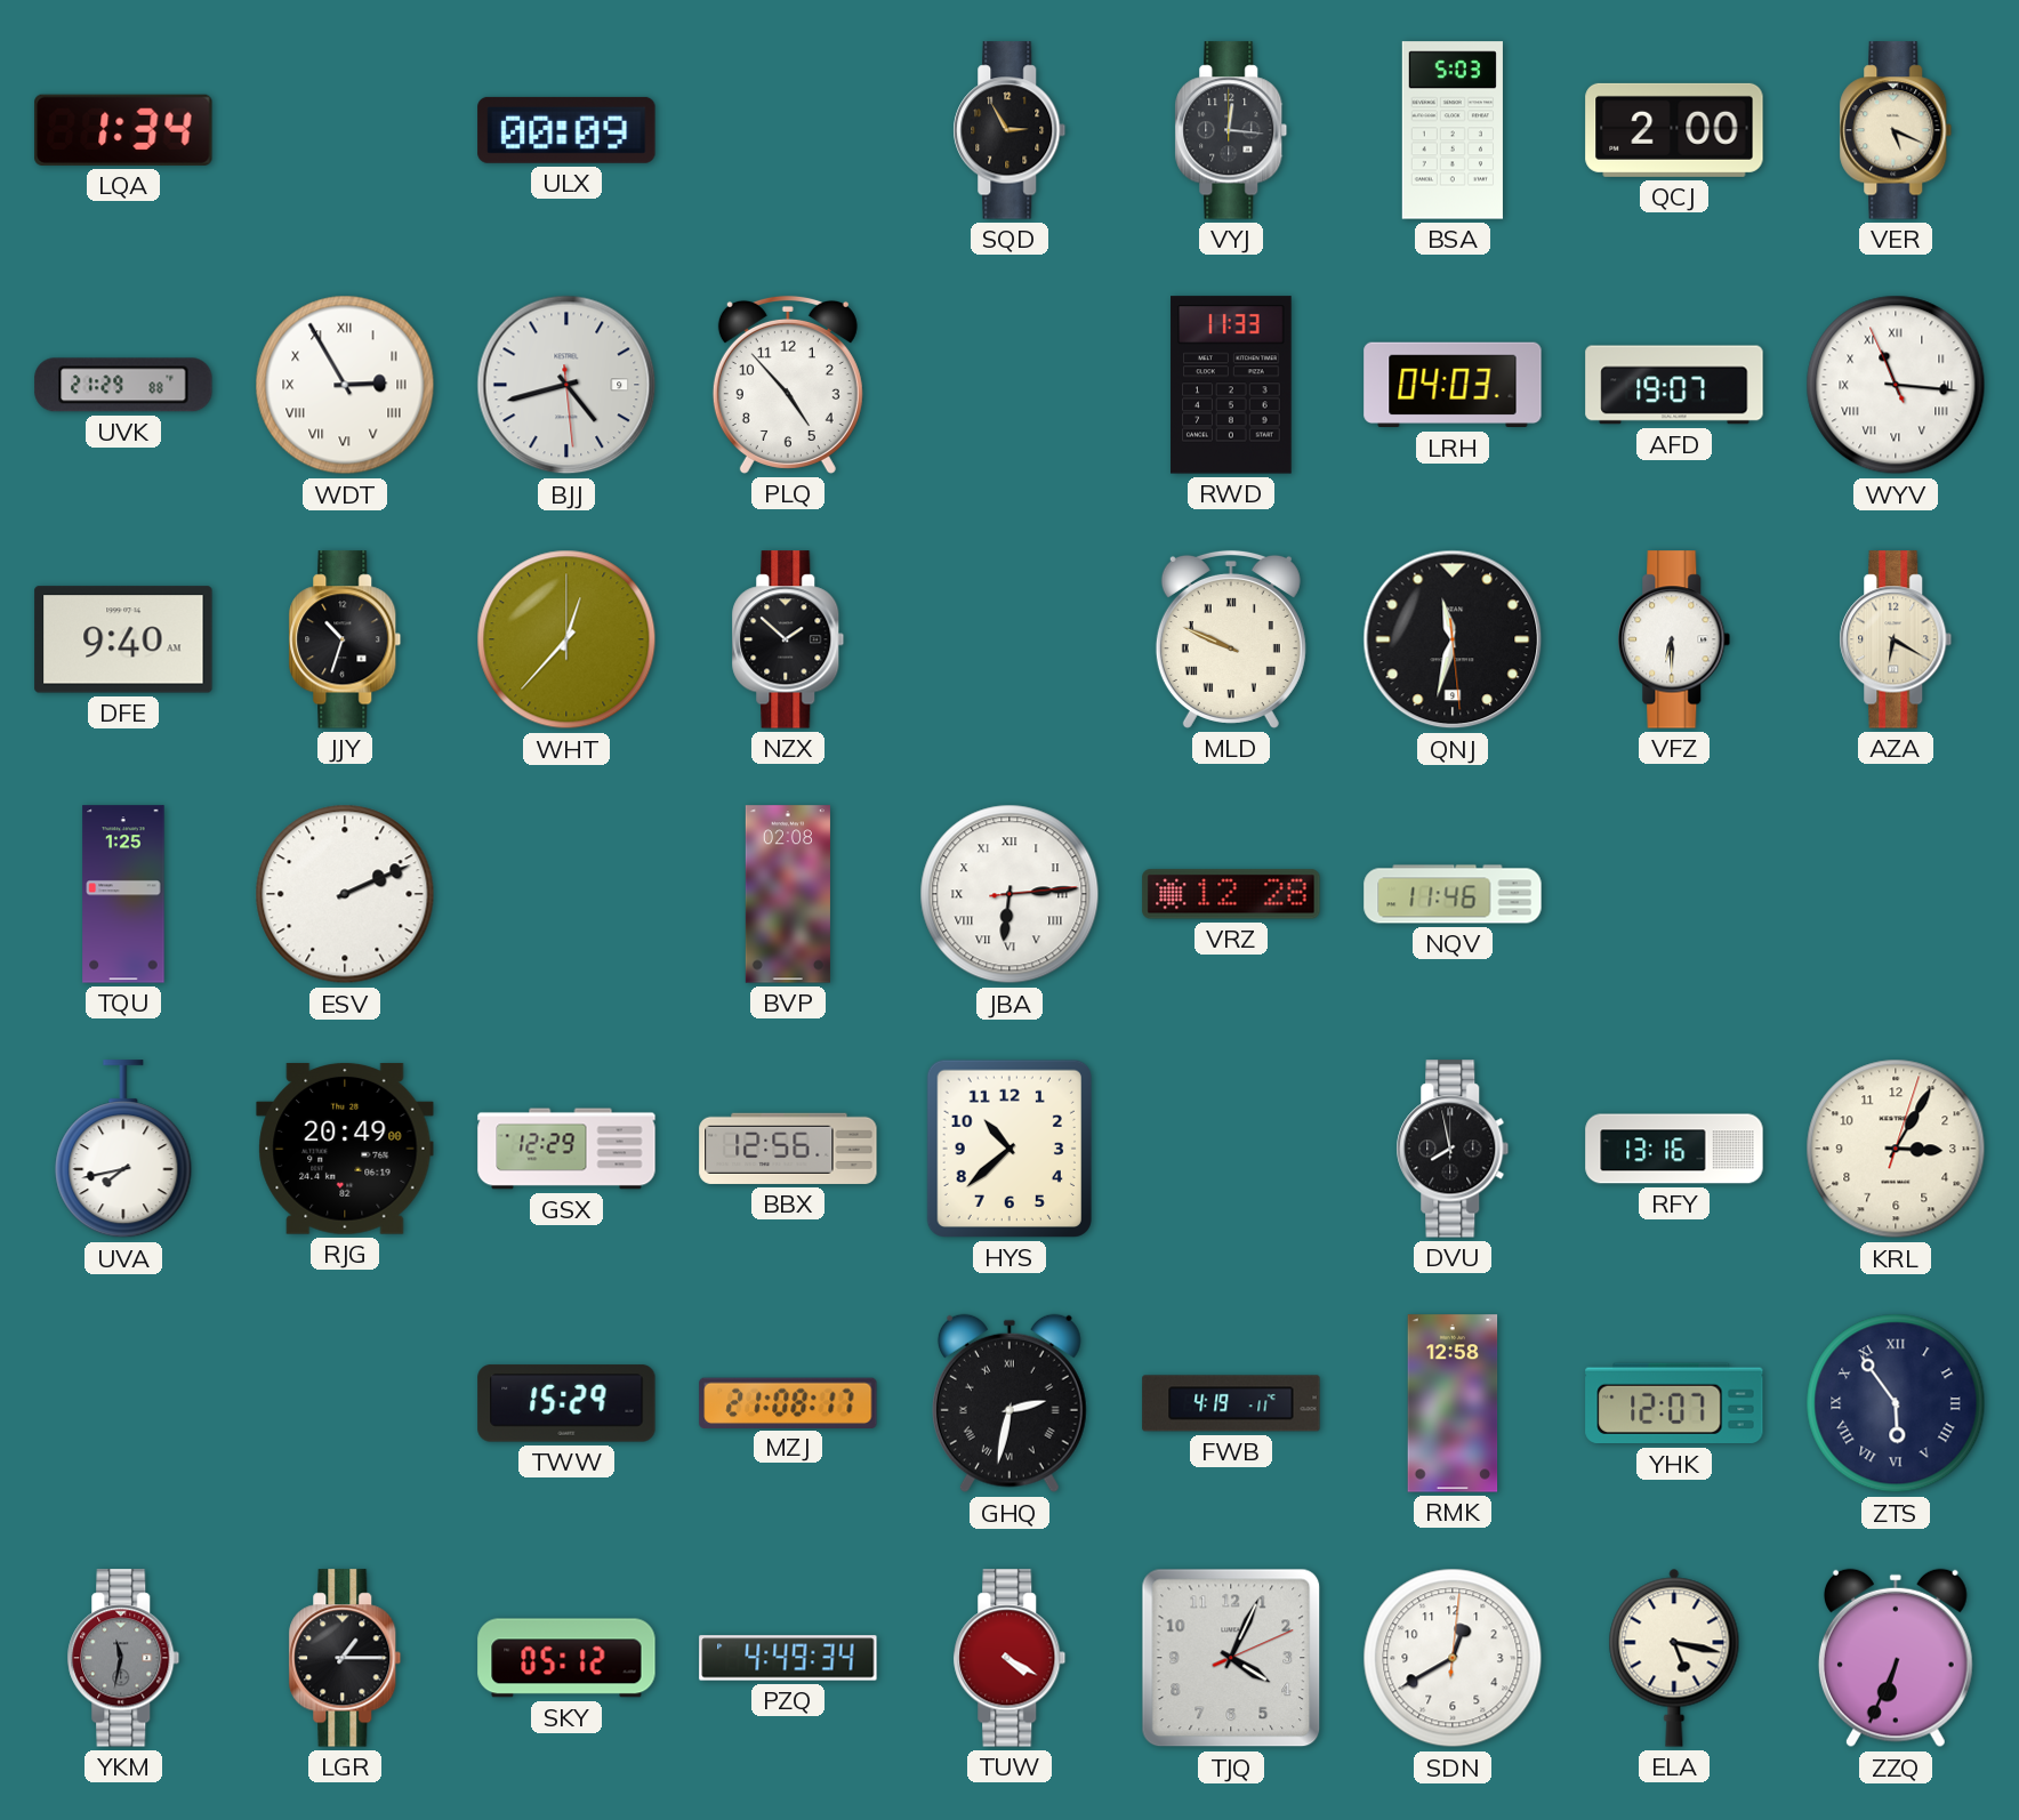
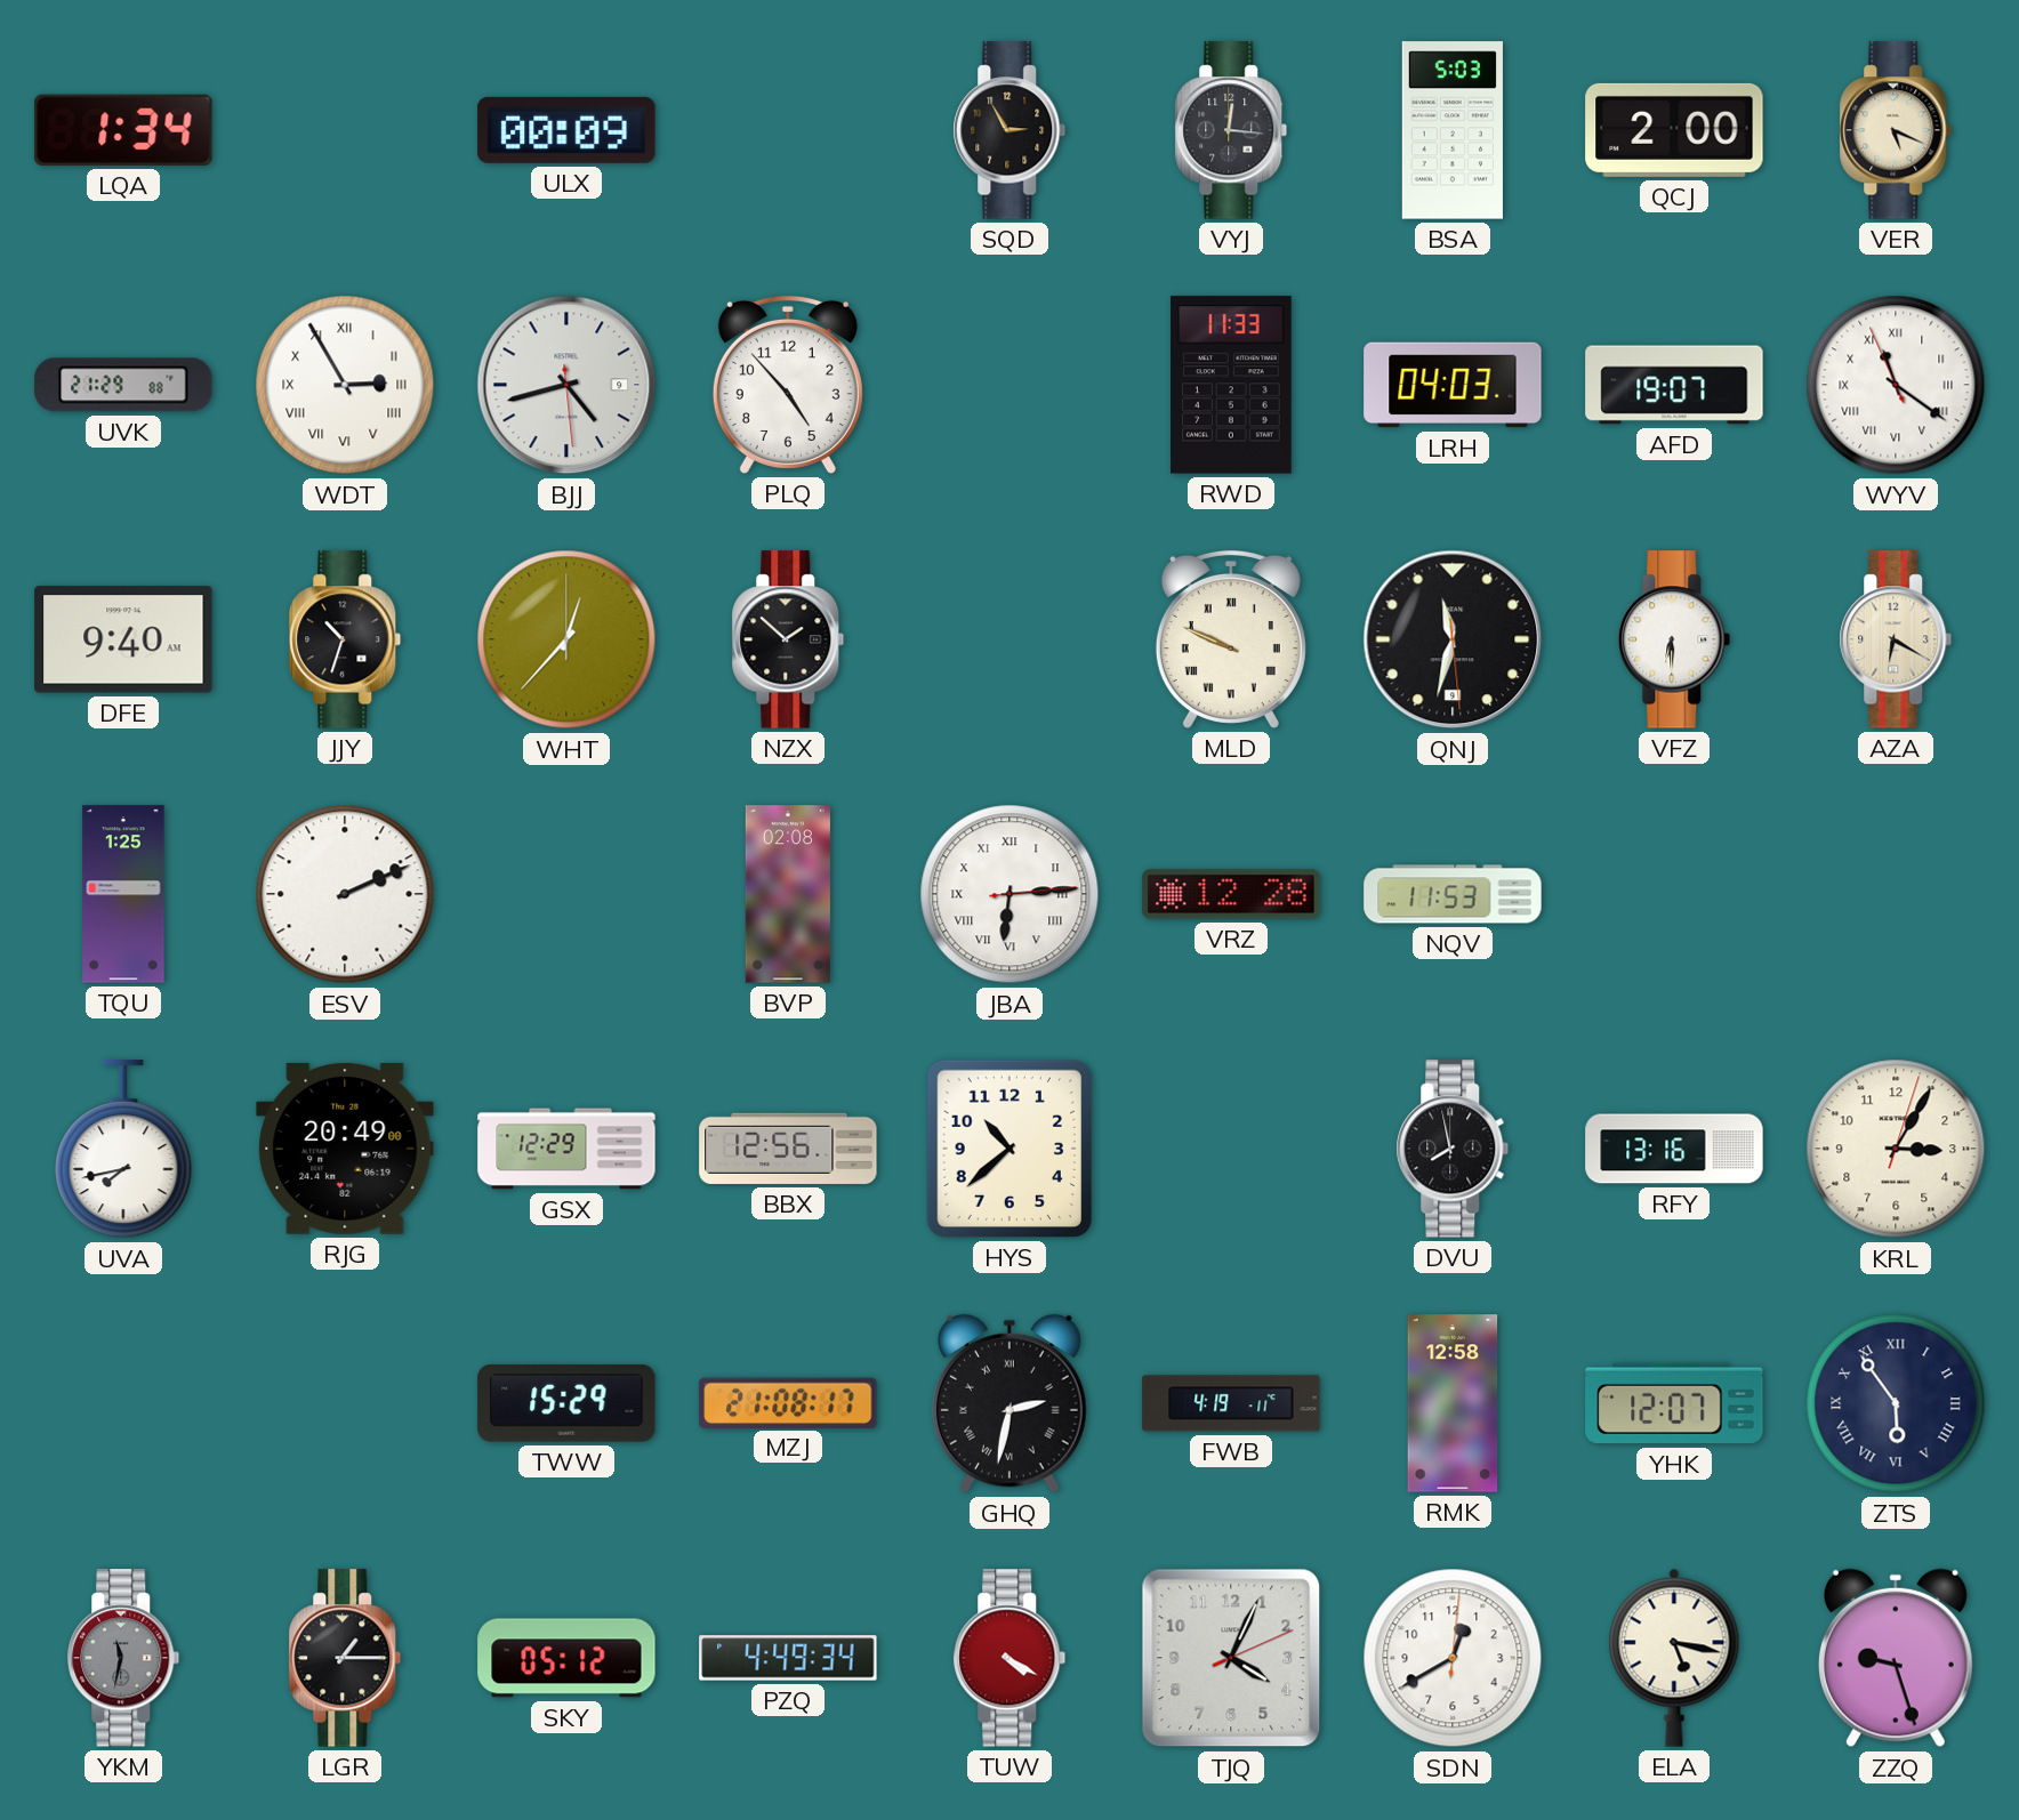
WYV: 11:15 -> 11:20
NQV: 11:46 -> 11:53
ZZQ: 6:34 -> 9:27
